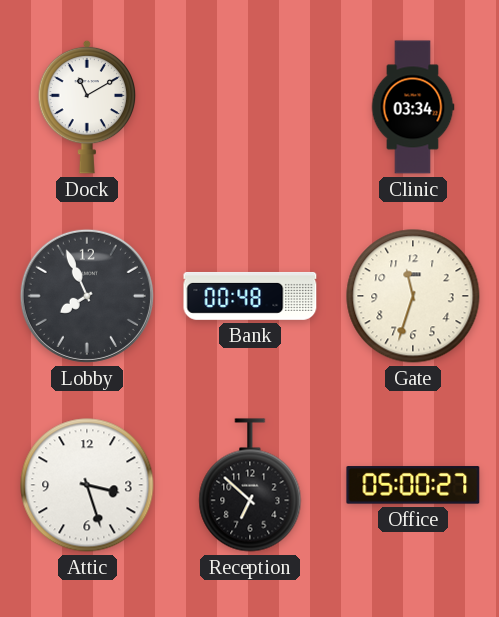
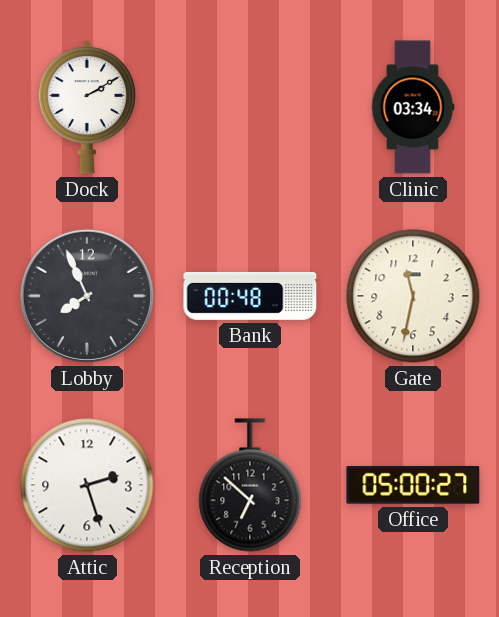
Dock: 11:10 -> 2:10
Gate: 11:33 -> 11:32
Attic: 3:27 -> 2:27
